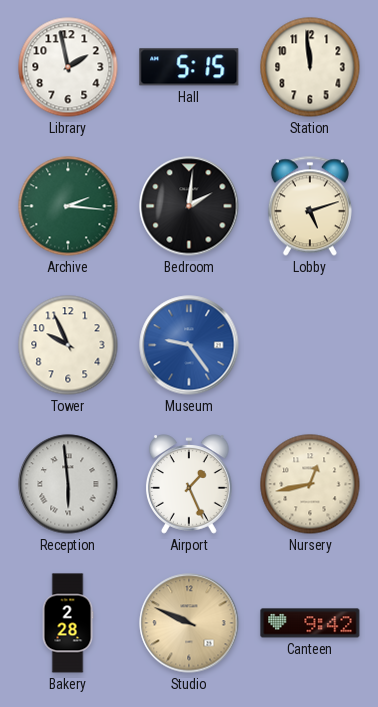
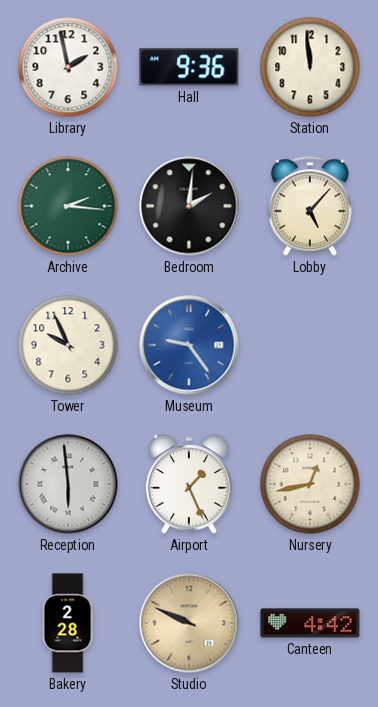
Hall: 5:15 -> 9:36
Lobby: 5:12 -> 5:07
Canteen: 9:42 -> 4:42
